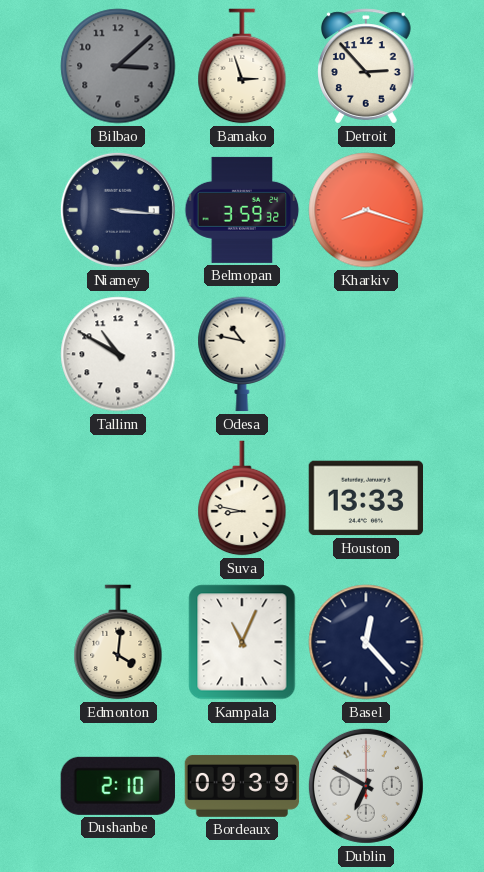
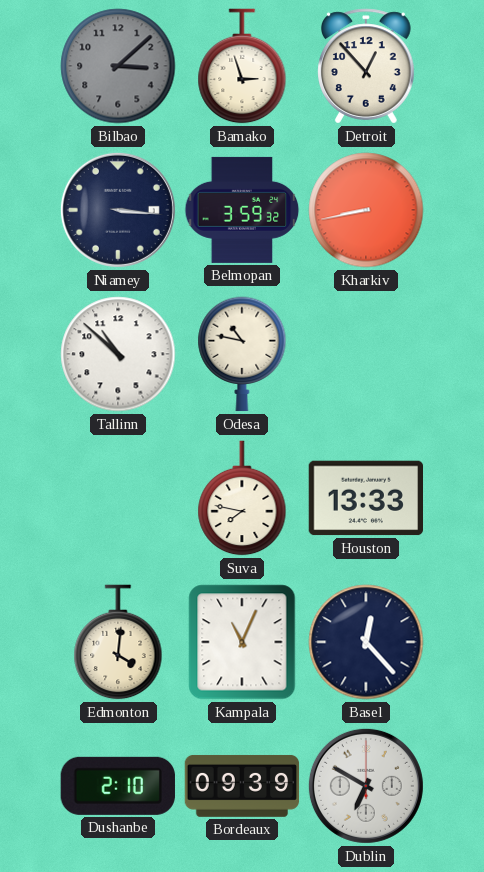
Detroit: 2:53 -> 12:53
Kharkiv: 8:18 -> 8:43
Tallinn: 10:50 -> 10:52
Suva: 8:47 -> 7:47
